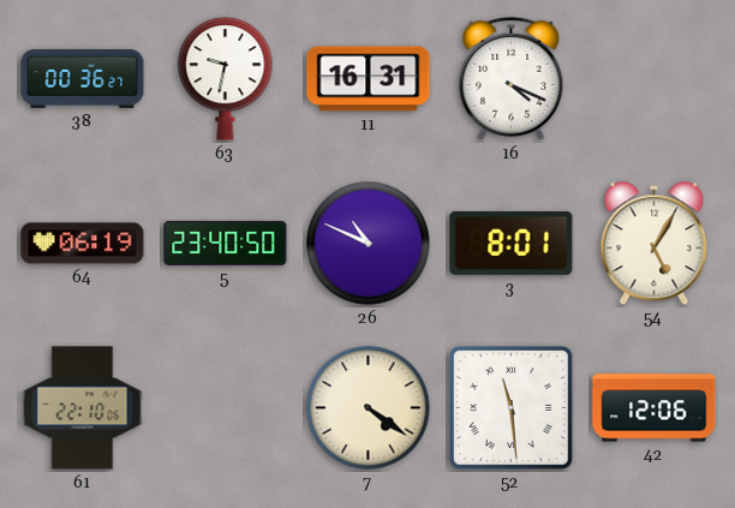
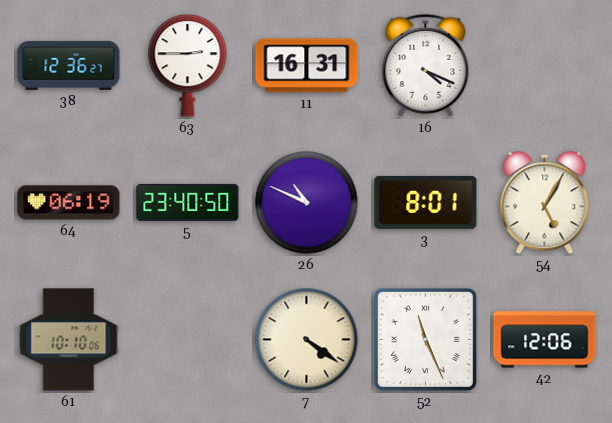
38: 00:36 -> 12:36
63: 9:32 -> 2:45
61: 22:10 -> 10:10
52: 11:29 -> 11:26
